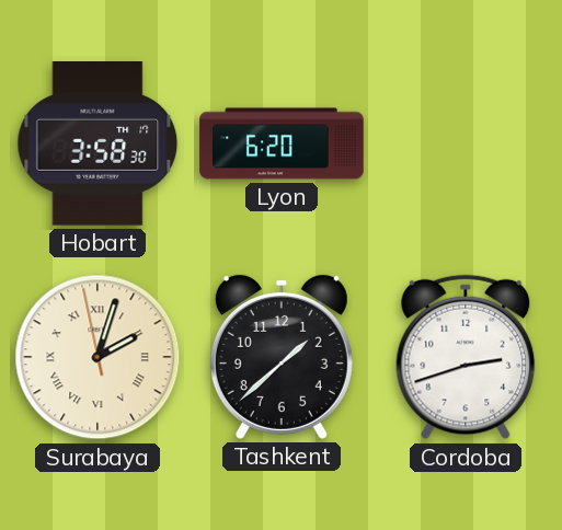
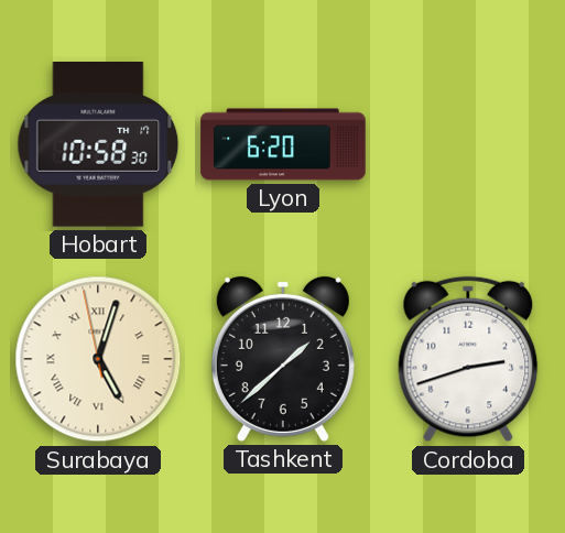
Hobart: 3:58 -> 10:58
Surabaya: 2:02 -> 5:02
